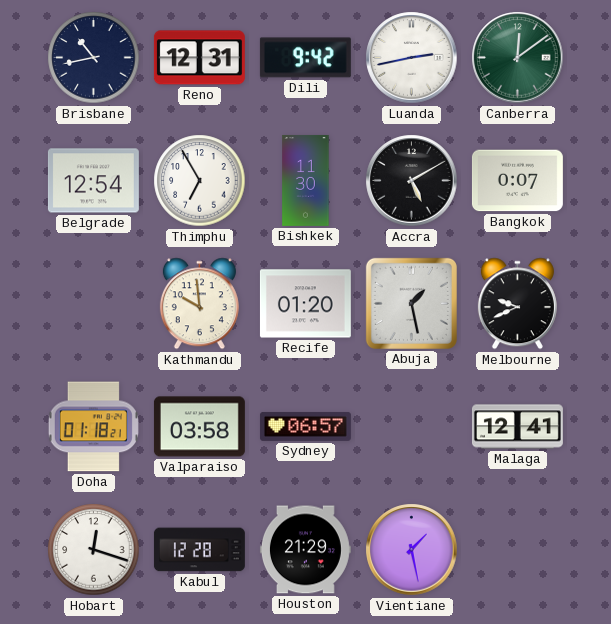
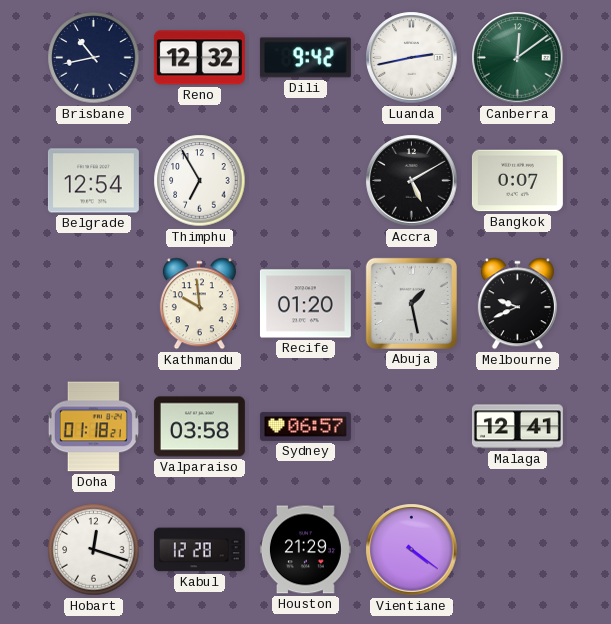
Reno: 12:31 -> 12:32
Bishkek: 11:30 -> none
Vientiane: 1:28 -> 4:21
